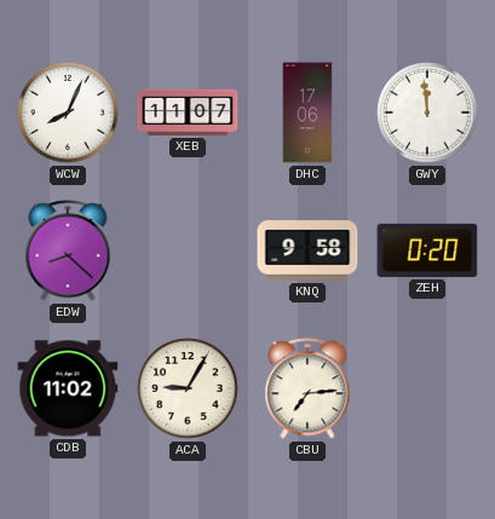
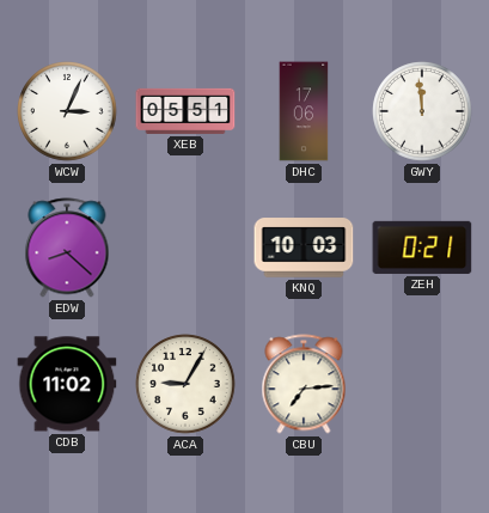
WCW: 8:04 -> 3:04
XEB: 11:07 -> 05:51
KNQ: 9:58 -> 10:03
ZEH: 0:20 -> 0:21
